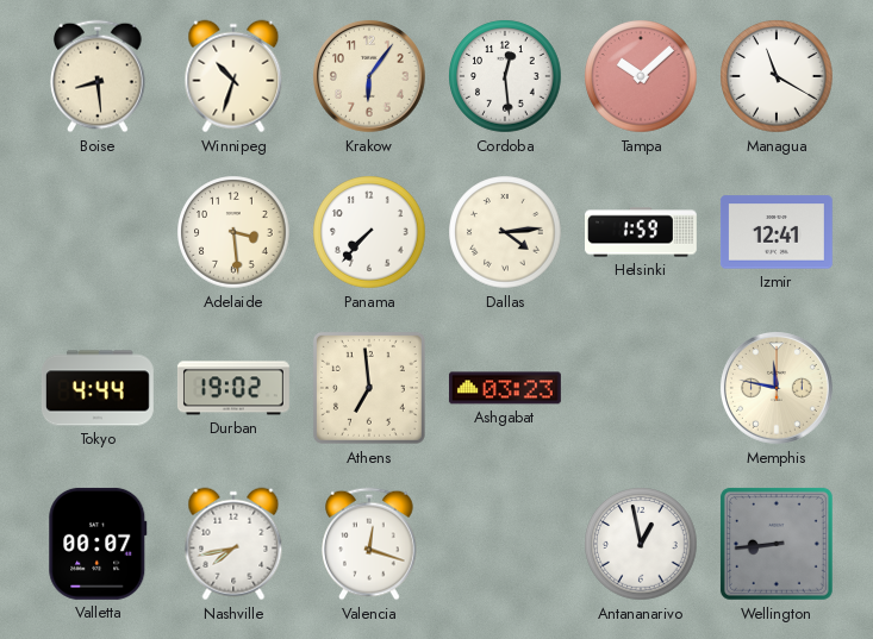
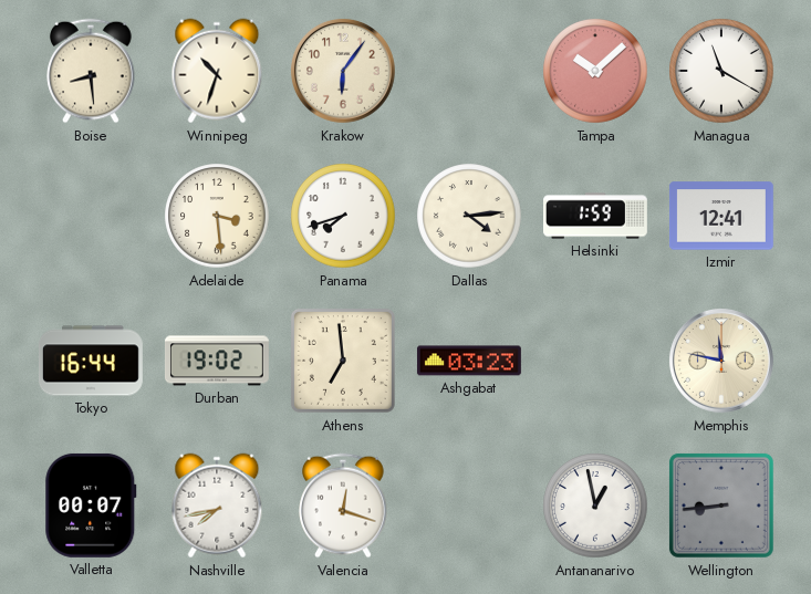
Cordoba: 12:29 -> none
Panama: 7:37 -> 7:42
Tokyo: 4:44 -> 16:44
